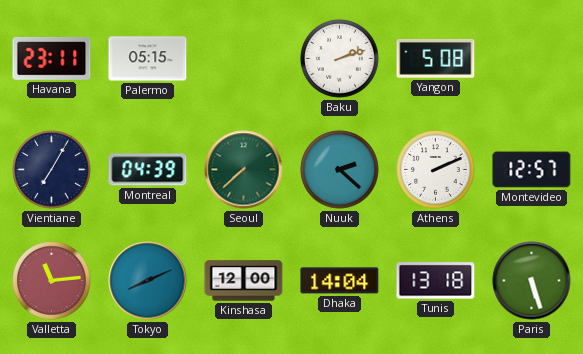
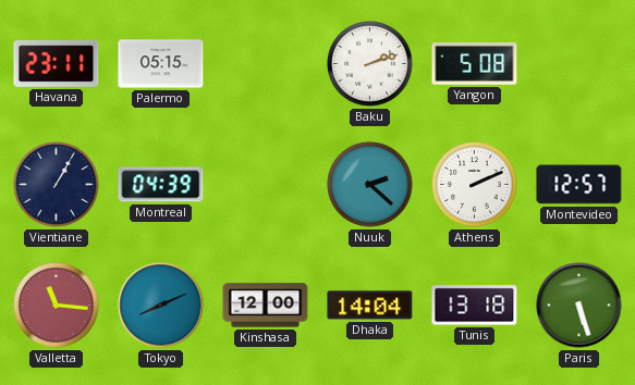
Vientiane: 7:05 -> 1:05
Seoul: 7:38 -> none
Valletta: 11:14 -> 11:16
